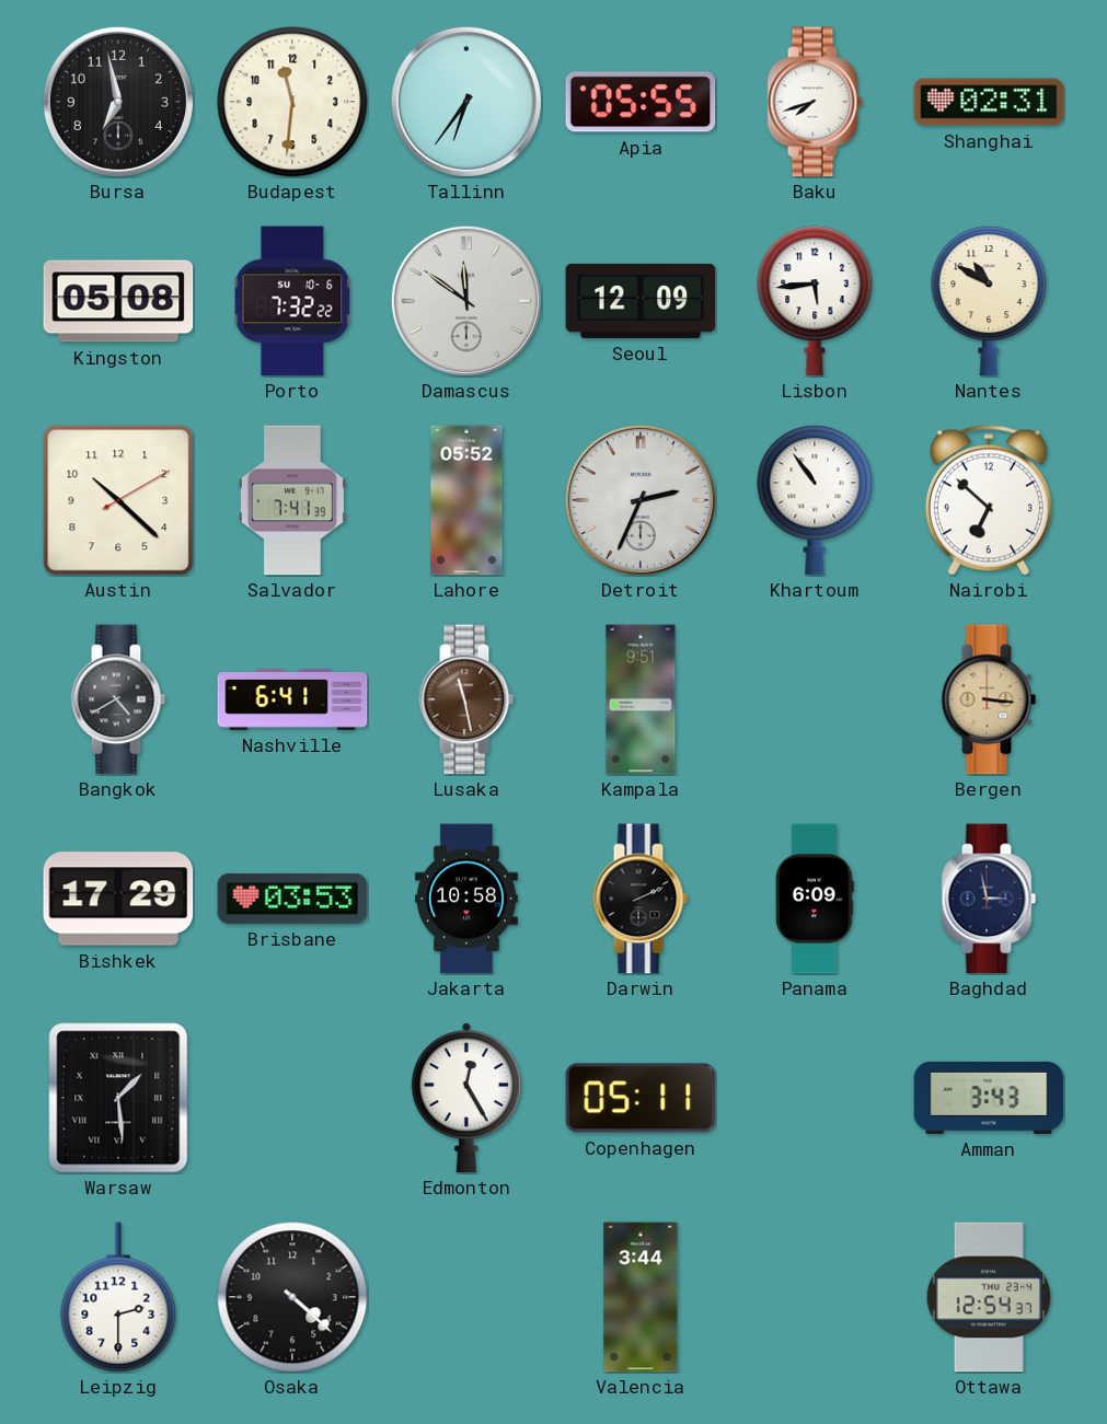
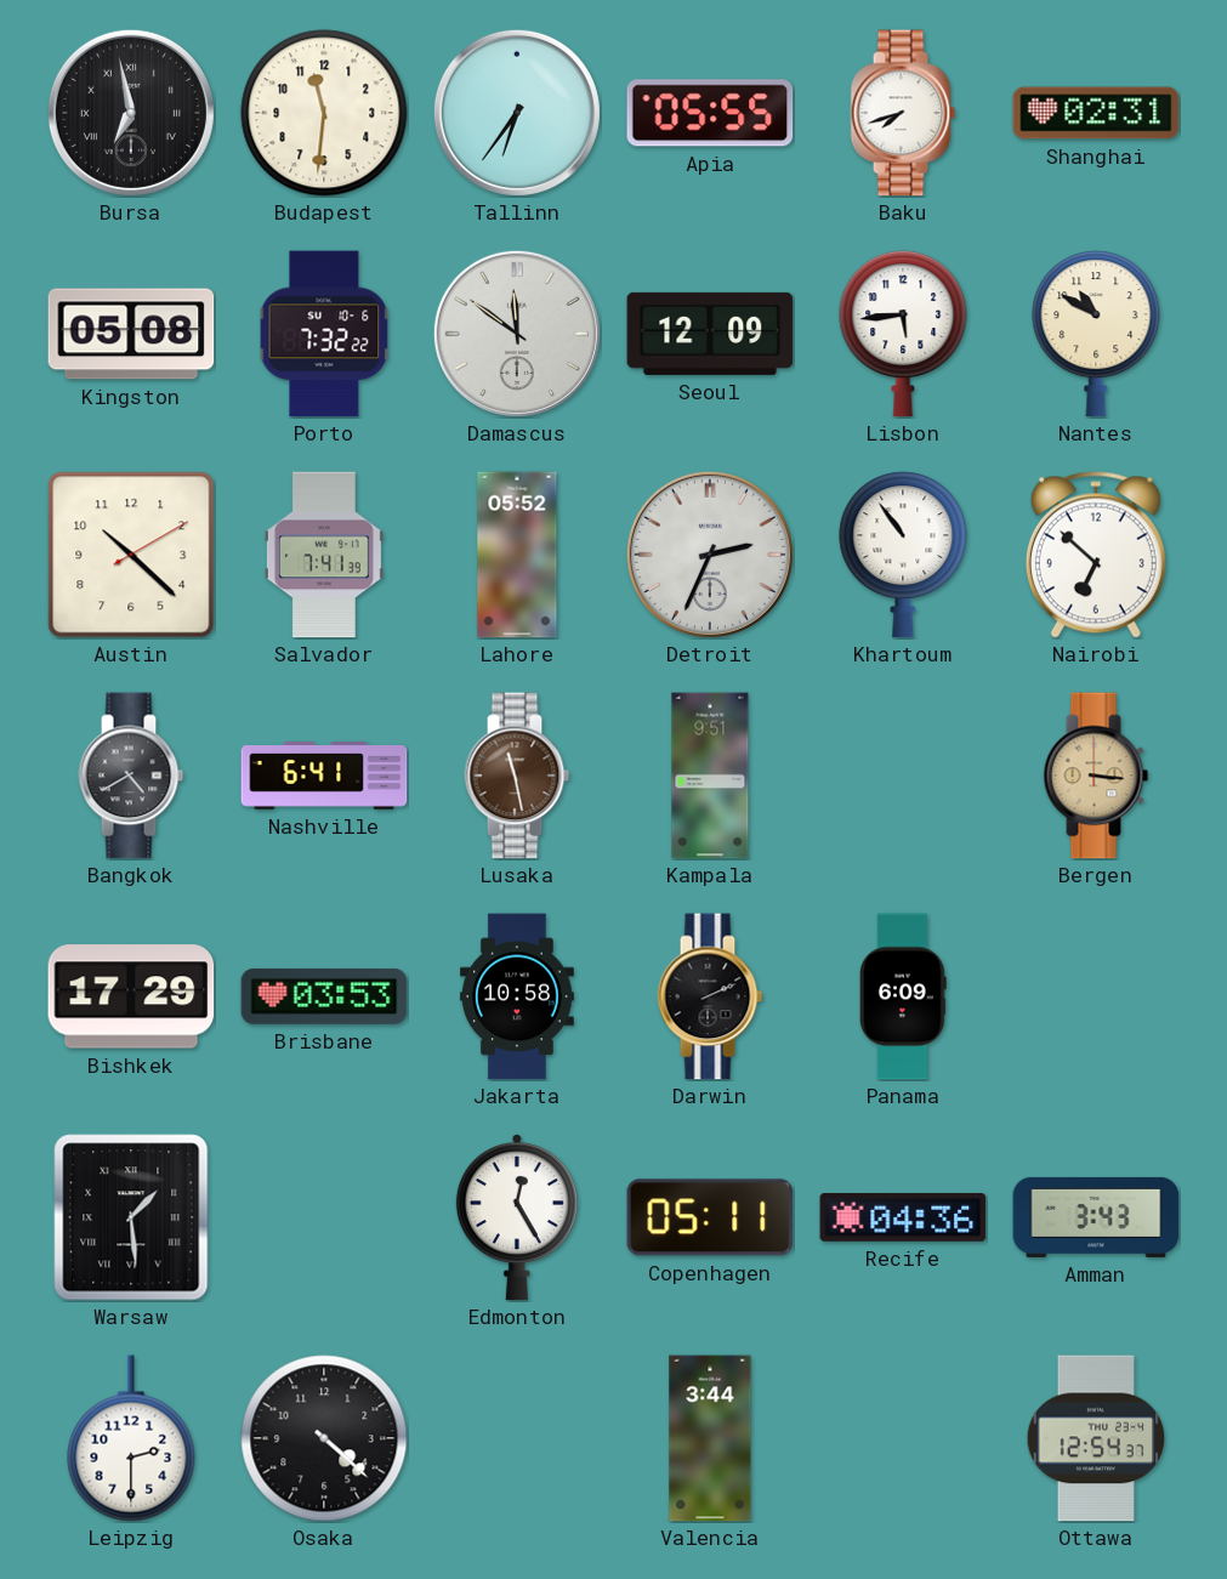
Bursa numerals: Arabic -> Roman
Baghdad: 2:58 -> none
Recife: none -> 04:36
